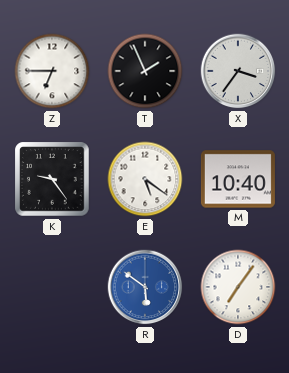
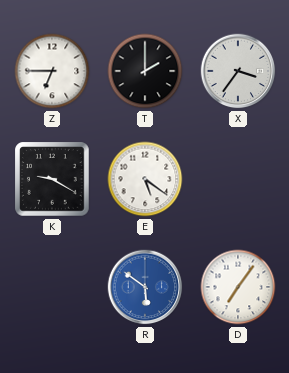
T: 1:56 -> 2:00
K: 9:24 -> 9:20
M: 10:40 -> none
